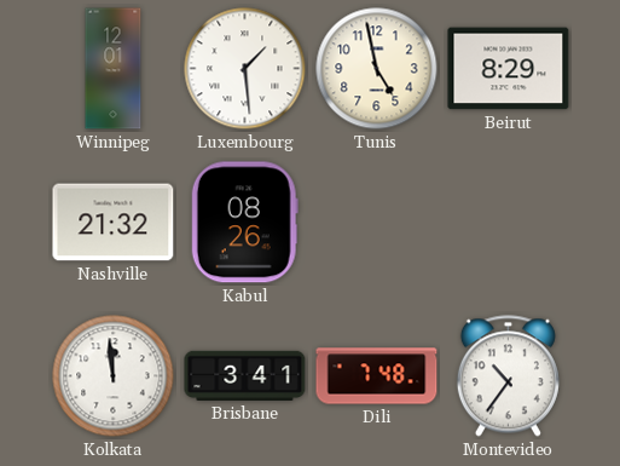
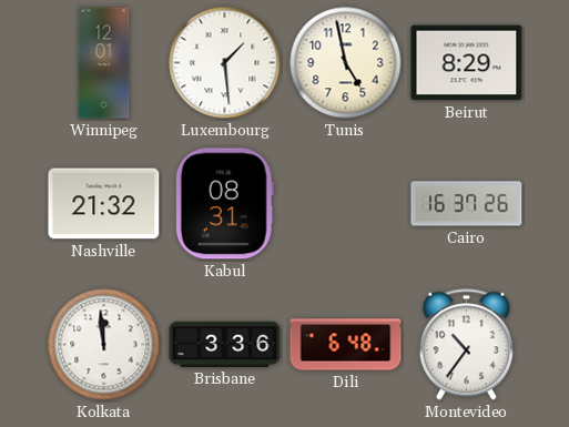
Kabul: 08:26 -> 08:31
Cairo: none -> 16:37
Brisbane: 3:41 -> 3:36
Dili: 7:48 -> 6:48
